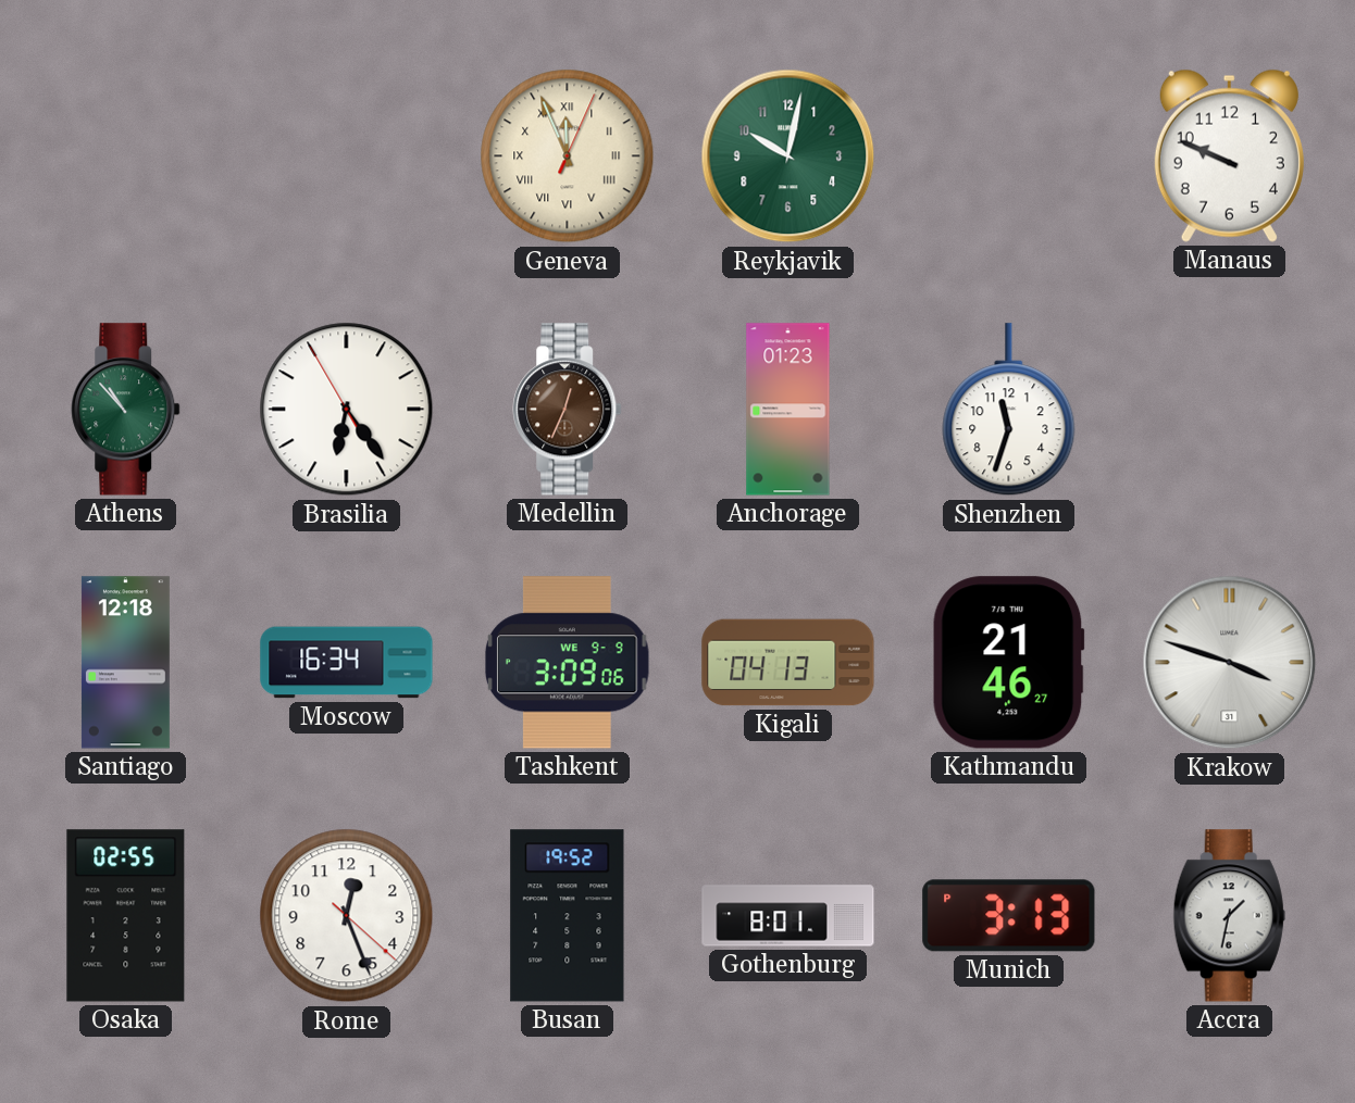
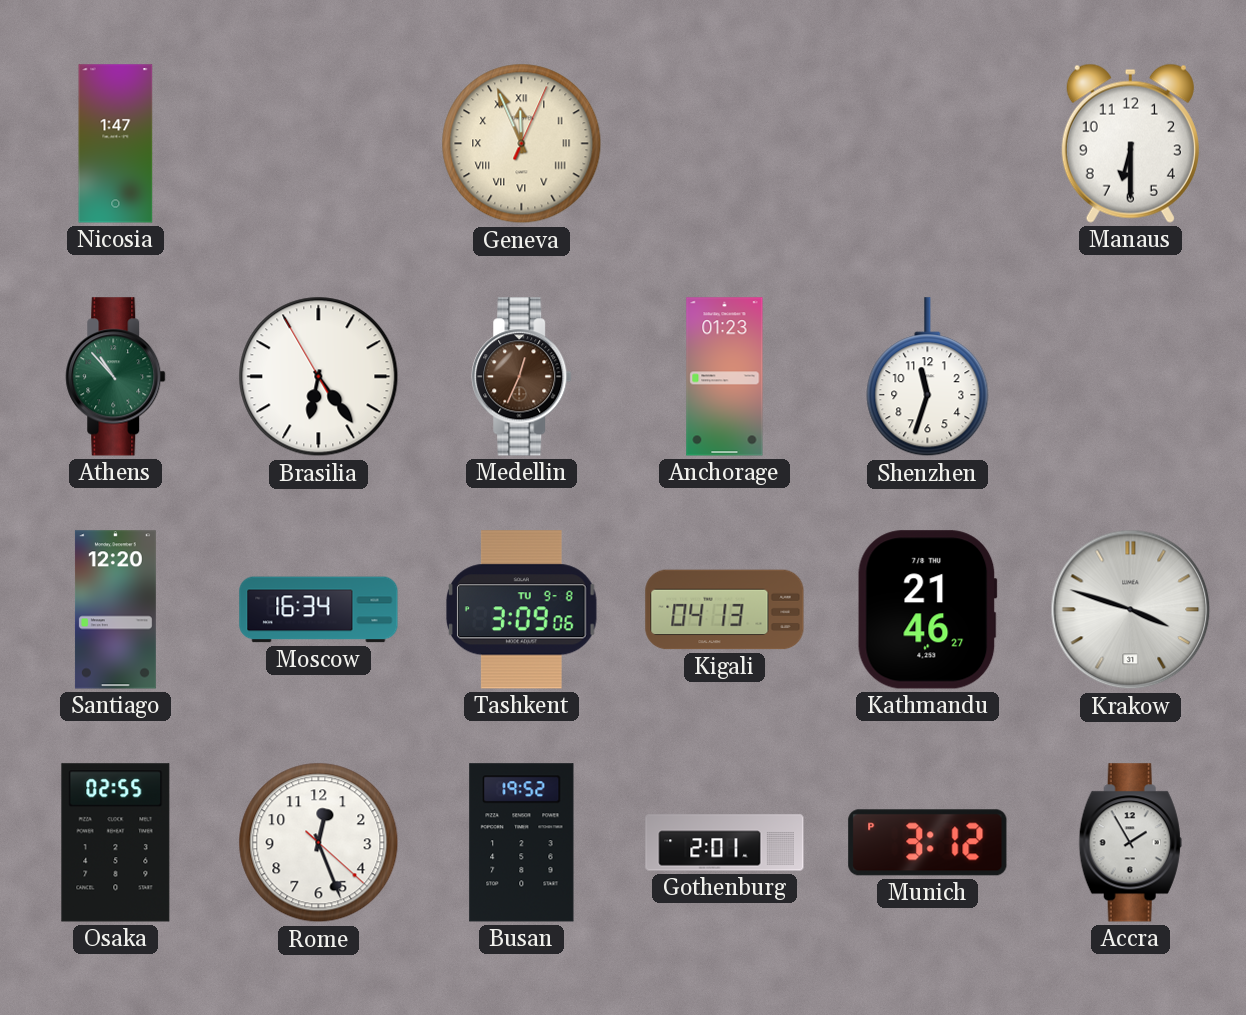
Nicosia: none -> 1:47
Reykjavik: 10:02 -> none
Manaus: 9:49 -> 6:30
Santiago: 12:18 -> 12:20
Tashkent date: WE 9-9 -> TU 9-8
Gothenburg: 8:01 -> 2:01
Munich: 3:13 -> 3:12
Accra: 1:32 -> 1:55
